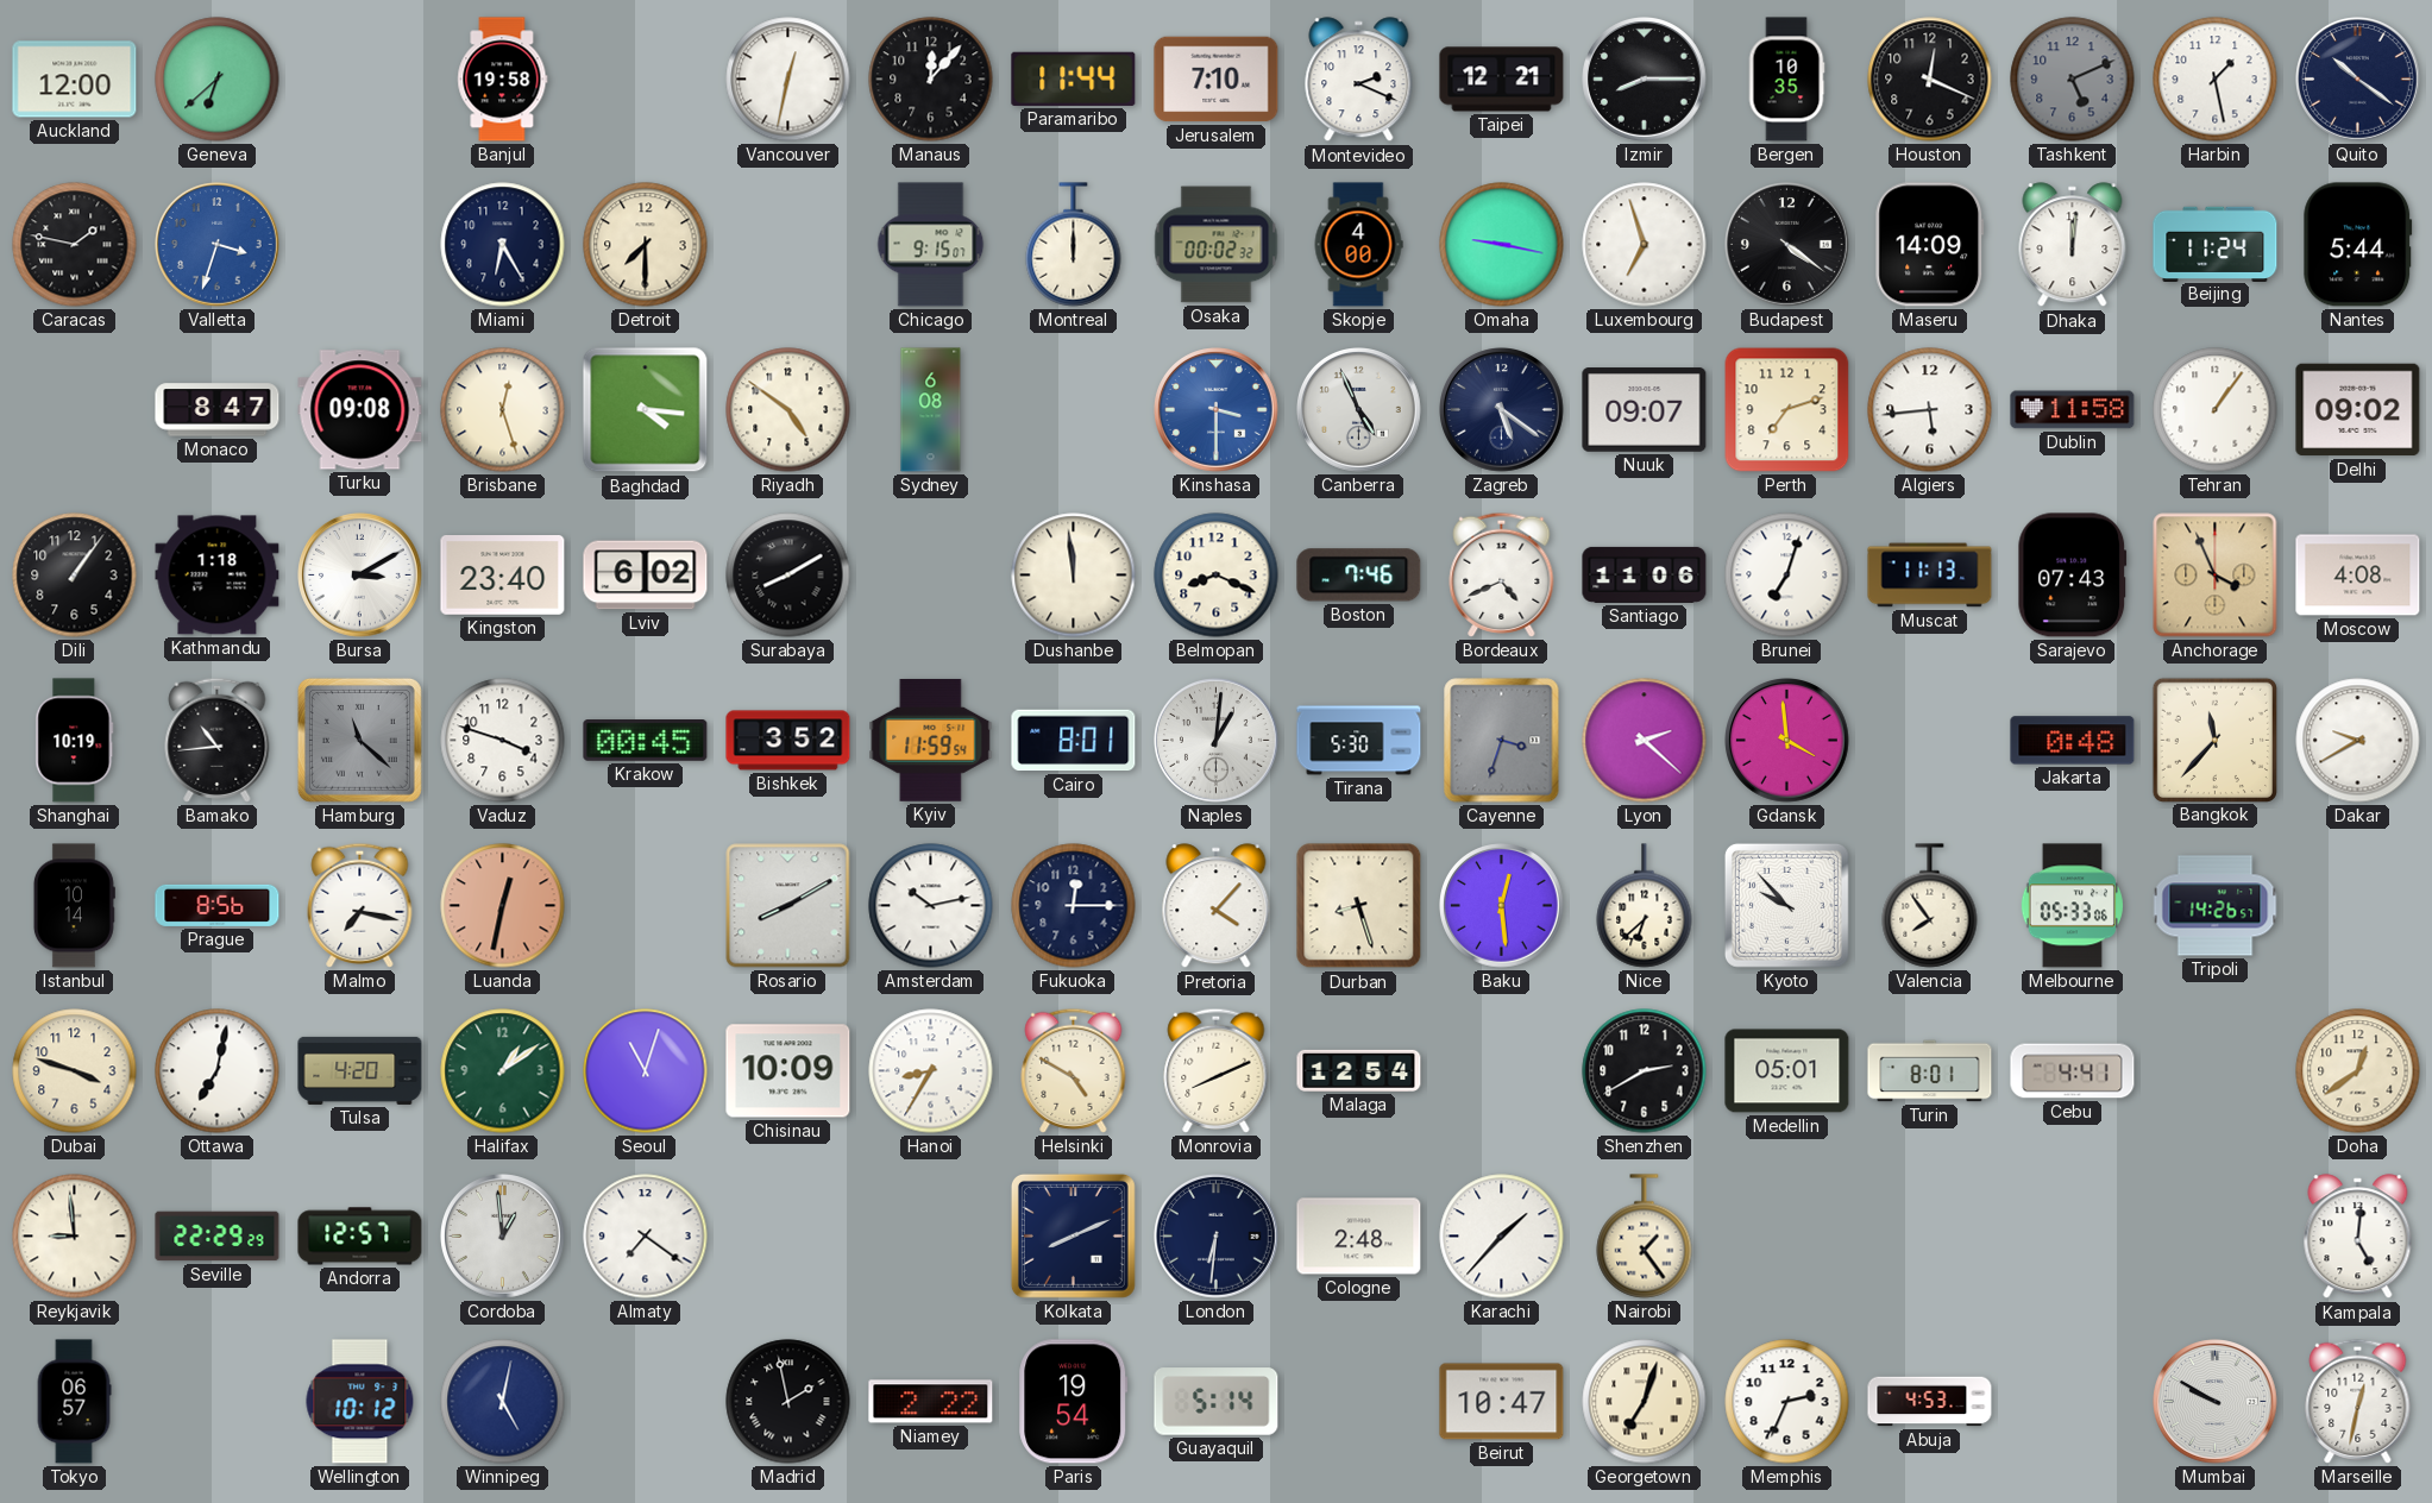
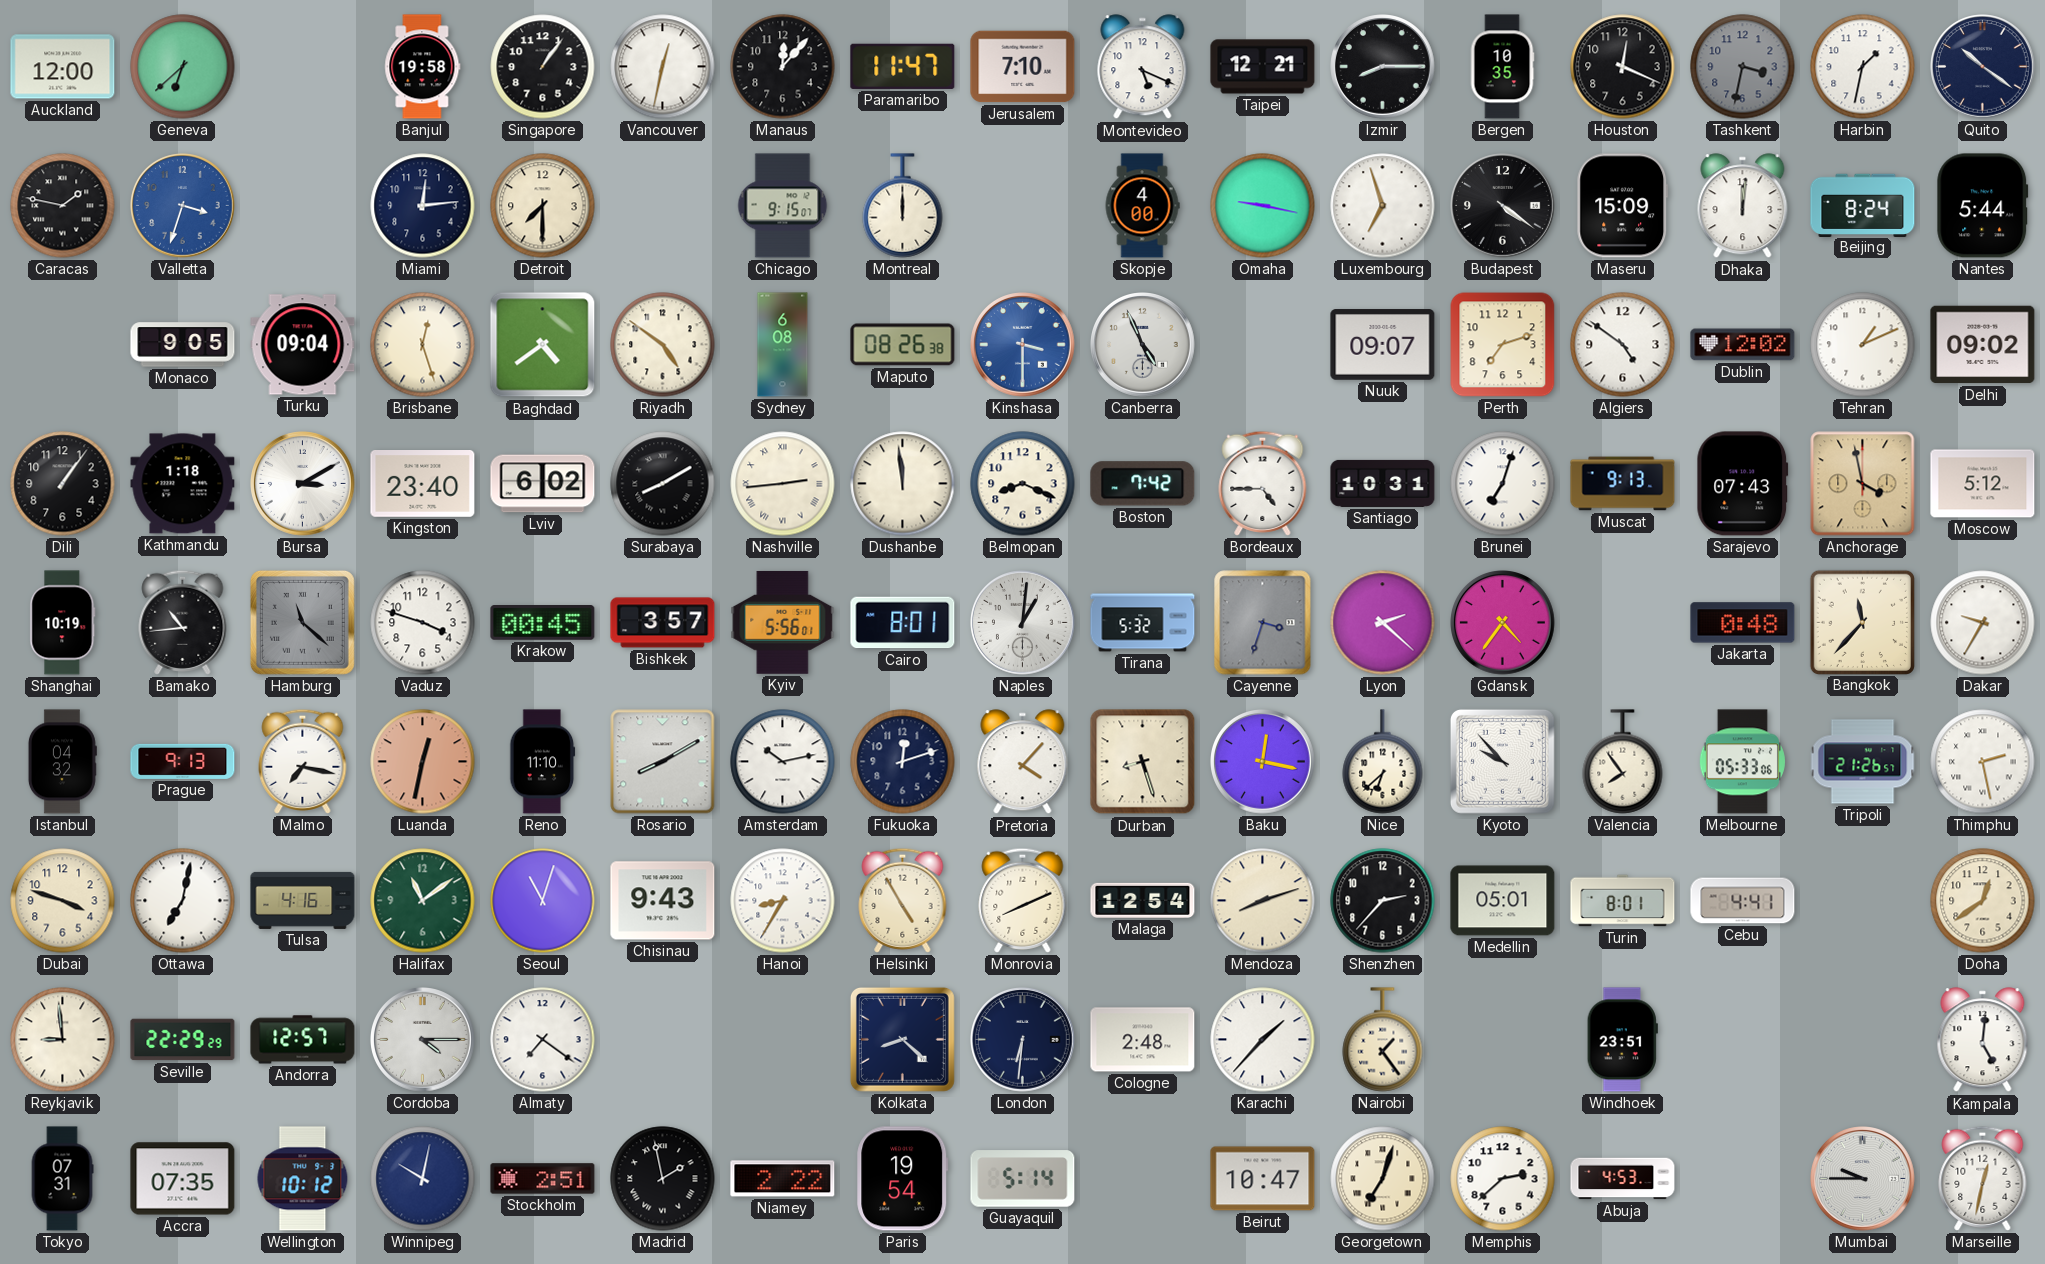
Singapore: none -> 1:06
Paramaribo: 11:44 -> 11:47
Montevideo: 2:19 -> 5:19
Tashkent: 5:11 -> 3:32
Harbin: 1:28 -> 1:32
Miami: 6:25 -> 12:14
Osaka: 00:02 -> none
Maseru: 14:09 -> 15:09
Beijing: 11:24 -> 8:24
Monaco: 8:47 -> 9:05
Turku: 09:08 -> 09:04
Baghdad: 4:16 -> 4:39
Maputo: none -> 08:26
Zagreb: 5:21 -> none
Algiers: 5:44 -> 4:51
Dublin: 11:58 -> 12:02
Tehran: 1:06 -> 1:11
Nashville: none -> 2:44
Boston: 7:46 -> 7:42
Bordeaux: 4:41 -> 4:45
Santiago: 11:06 -> 10:31
Muscat: 11:13 -> 9:13
Anchorage: 3:56 -> 3:58
Moscow: 4:08 -> 5:12
Bishkek: 3:52 -> 3:57
Kyiv: 11:59 -> 5:56
Tirana: 5:30 -> 5:32
Gdansk: 3:59 -> 4:36
Dakar: 9:40 -> 9:35
Istanbul: 10:14 -> 04:32
Prague: 8:56 -> 9:13
Reno: none -> 11:10
Fukuoka: 12:15 -> 12:12
Baku: 12:29 -> 12:17
Tripoli: 14:26 -> 21:26
Thimphu: none -> 2:28
Tulsa: 4:20 -> 4:16
Halifax: 1:09 -> 11:09
Chisinau: 10:09 -> 9:43
Helsinki: 4:50 -> 4:55
Mendoza: none -> 8:12
Shenzhen: 2:40 -> 2:37
Cordoba: 12:59 -> 4:15
Kolkata: 8:11 -> 8:22
Windhoek: none -> 23:51
Tokyo: 06:57 -> 07:31
Accra: none -> 07:35
Winnipeg: 5:02 -> 10:02
Stockholm: none -> 2:51
Memphis: 2:34 -> 2:38
Mumbai: 9:50 -> 9:45
